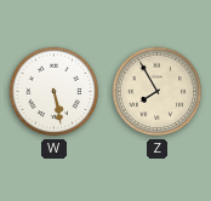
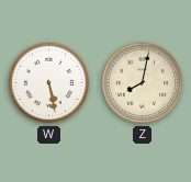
Z: 7:55 -> 8:02
